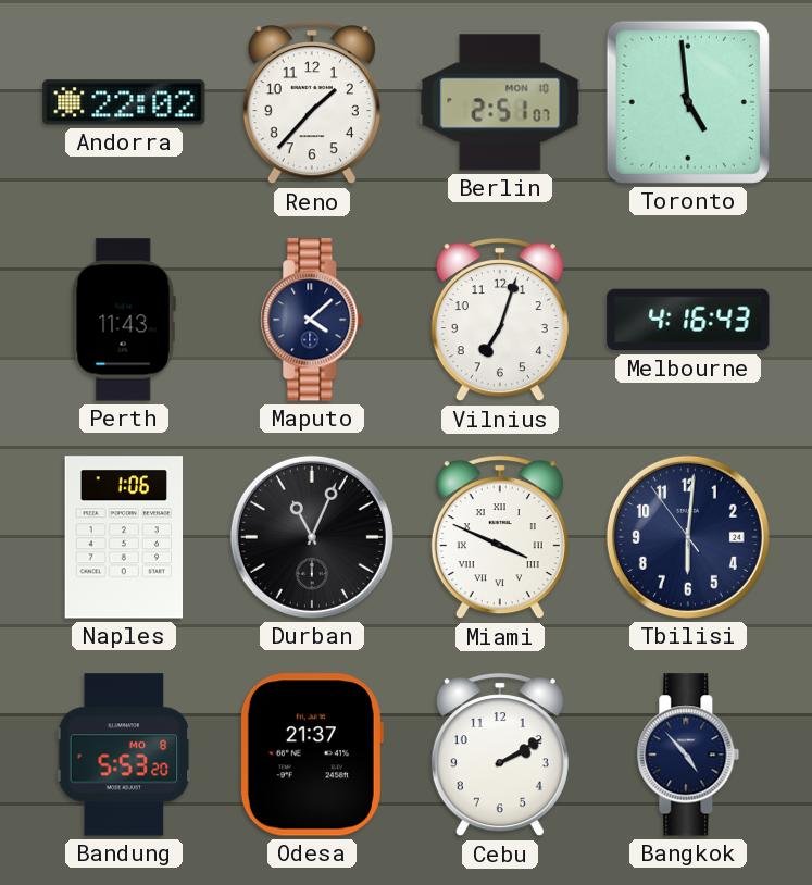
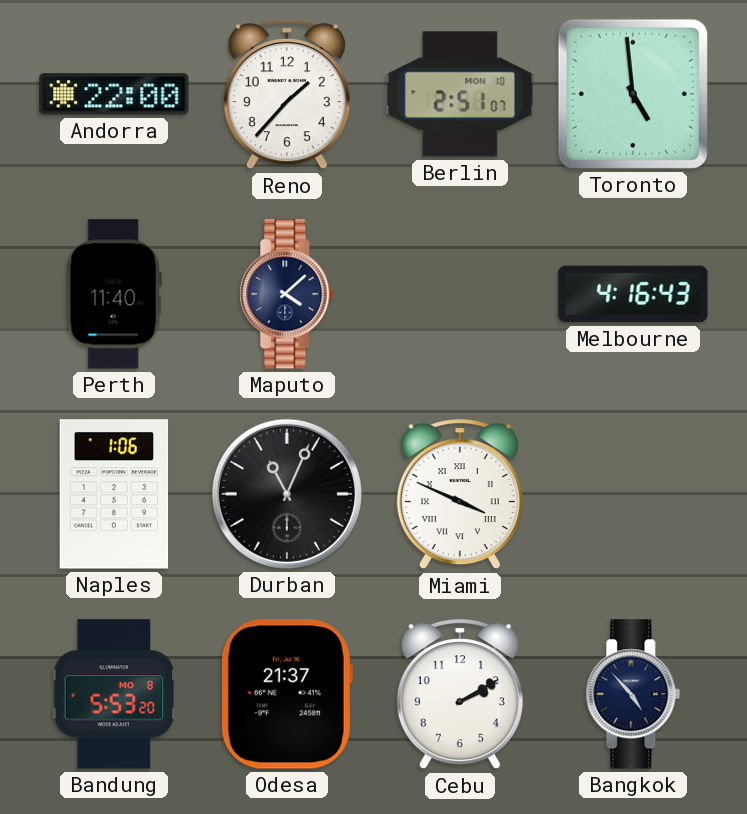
Andorra: 22:02 -> 22:00
Perth: 11:43 -> 11:40
Vilnius: 7:03 -> none
Tbilisi: 6:00 -> none
